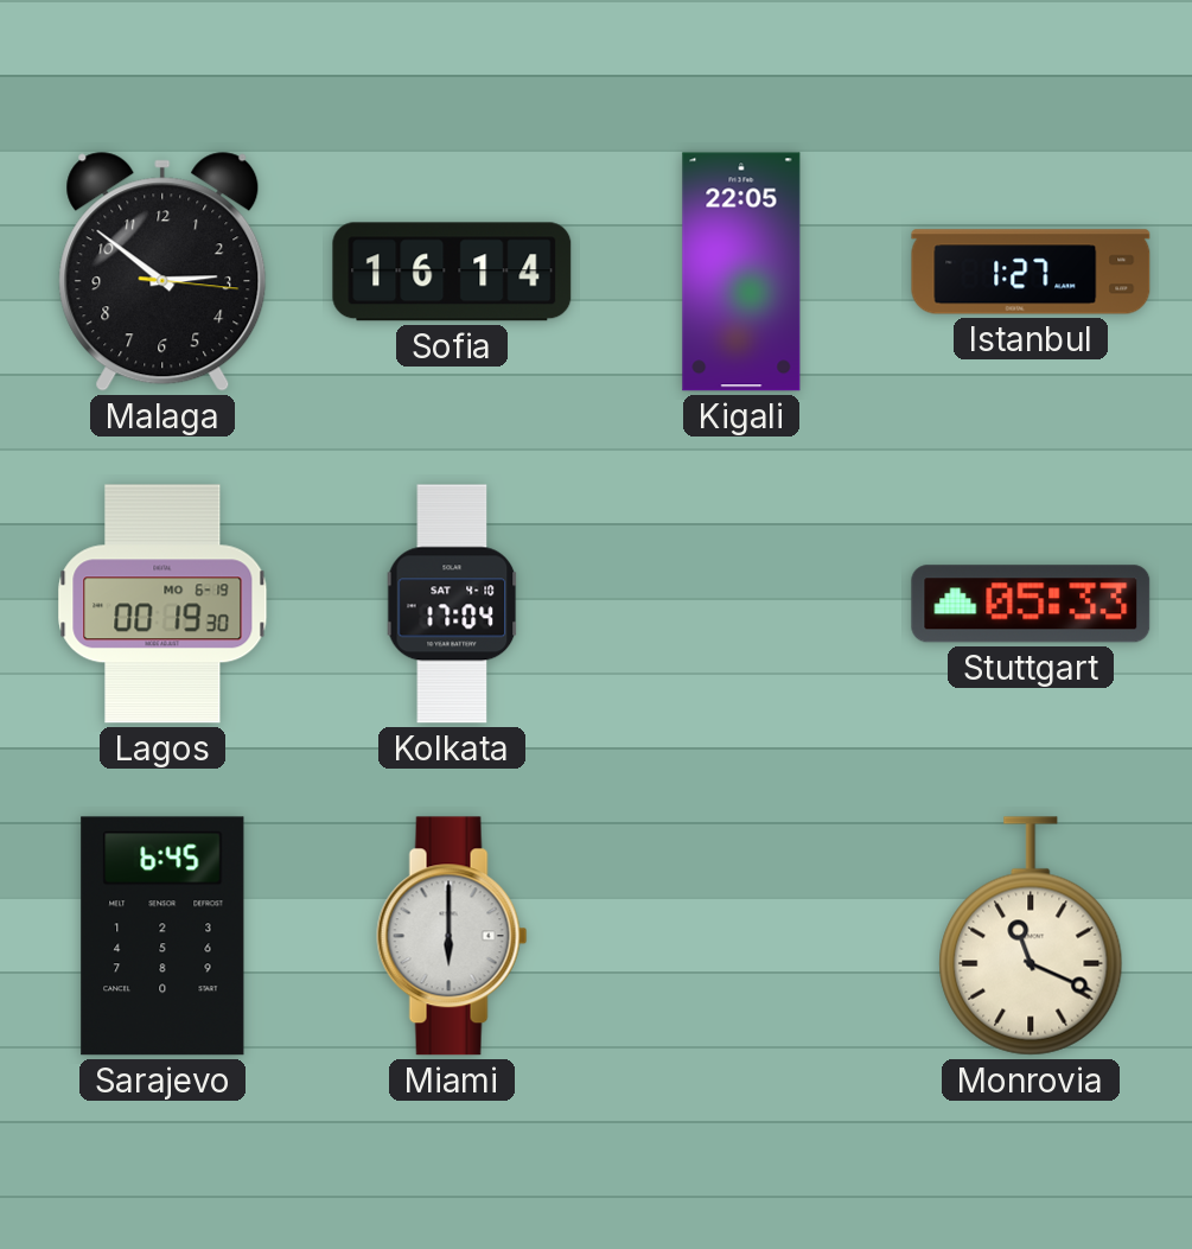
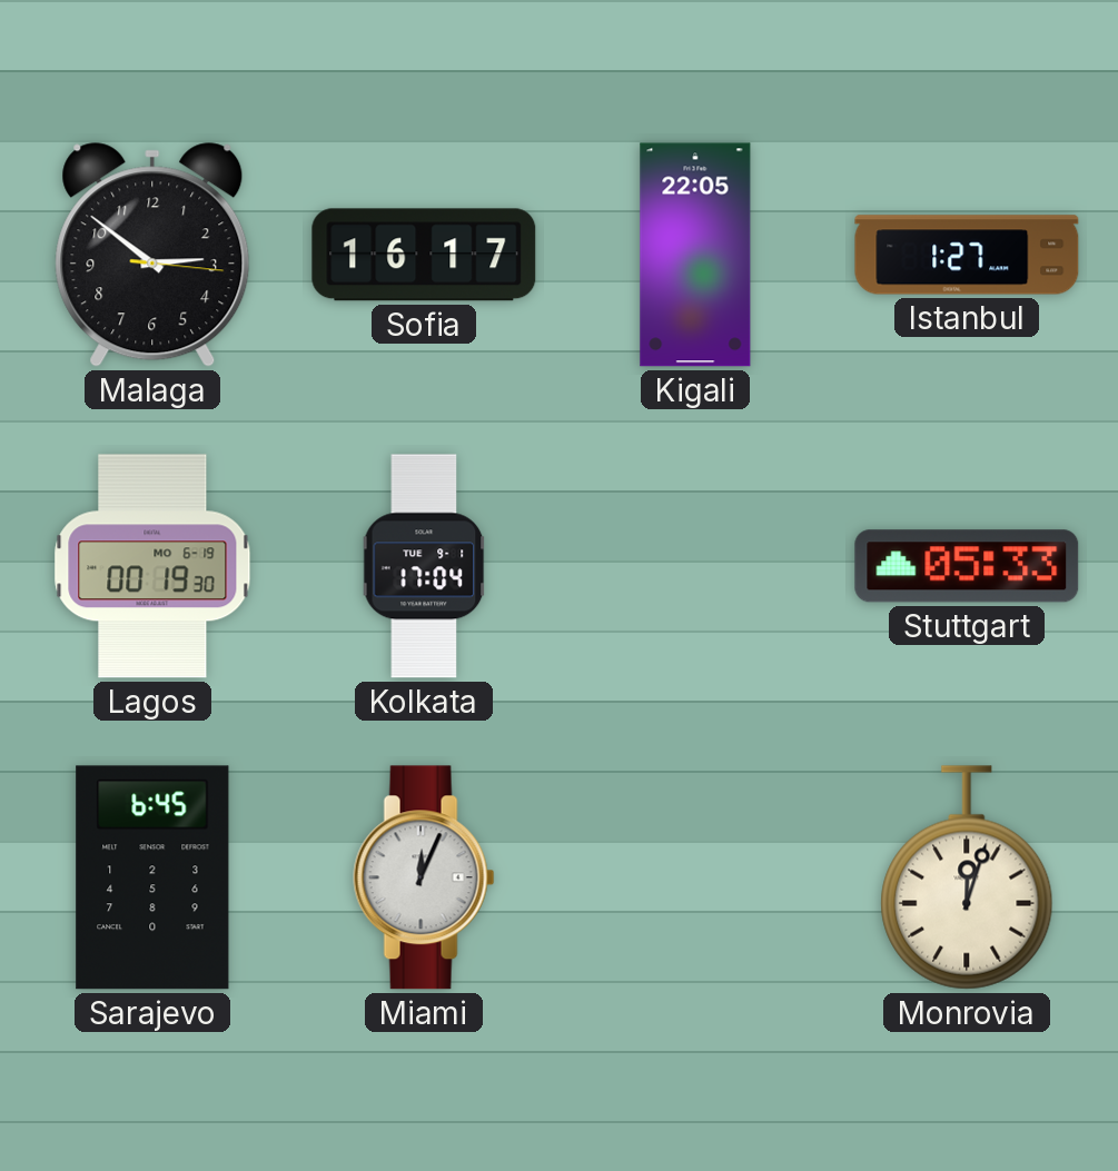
Sofia: 16:14 -> 16:17
Kolkata date: SAT 4-10 -> TUE 9-1
Miami: 6:00 -> 12:04
Monrovia: 11:19 -> 12:03
